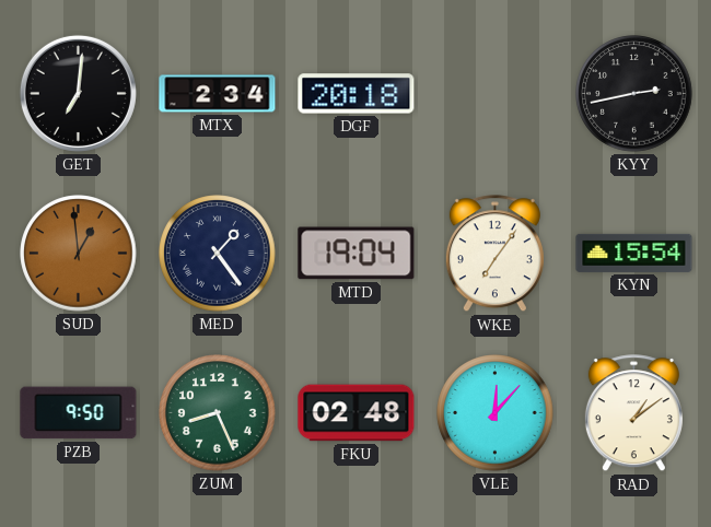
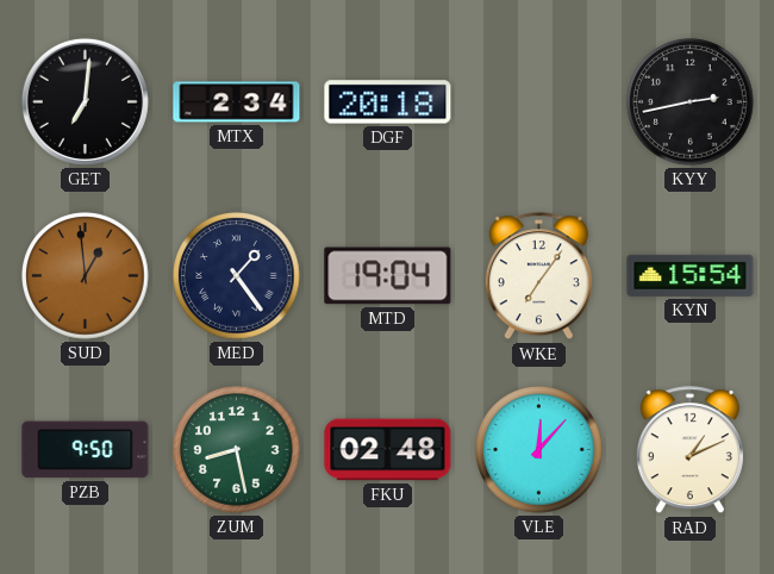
ZUM: 8:26 -> 8:28
RAD: 1:09 -> 1:11
